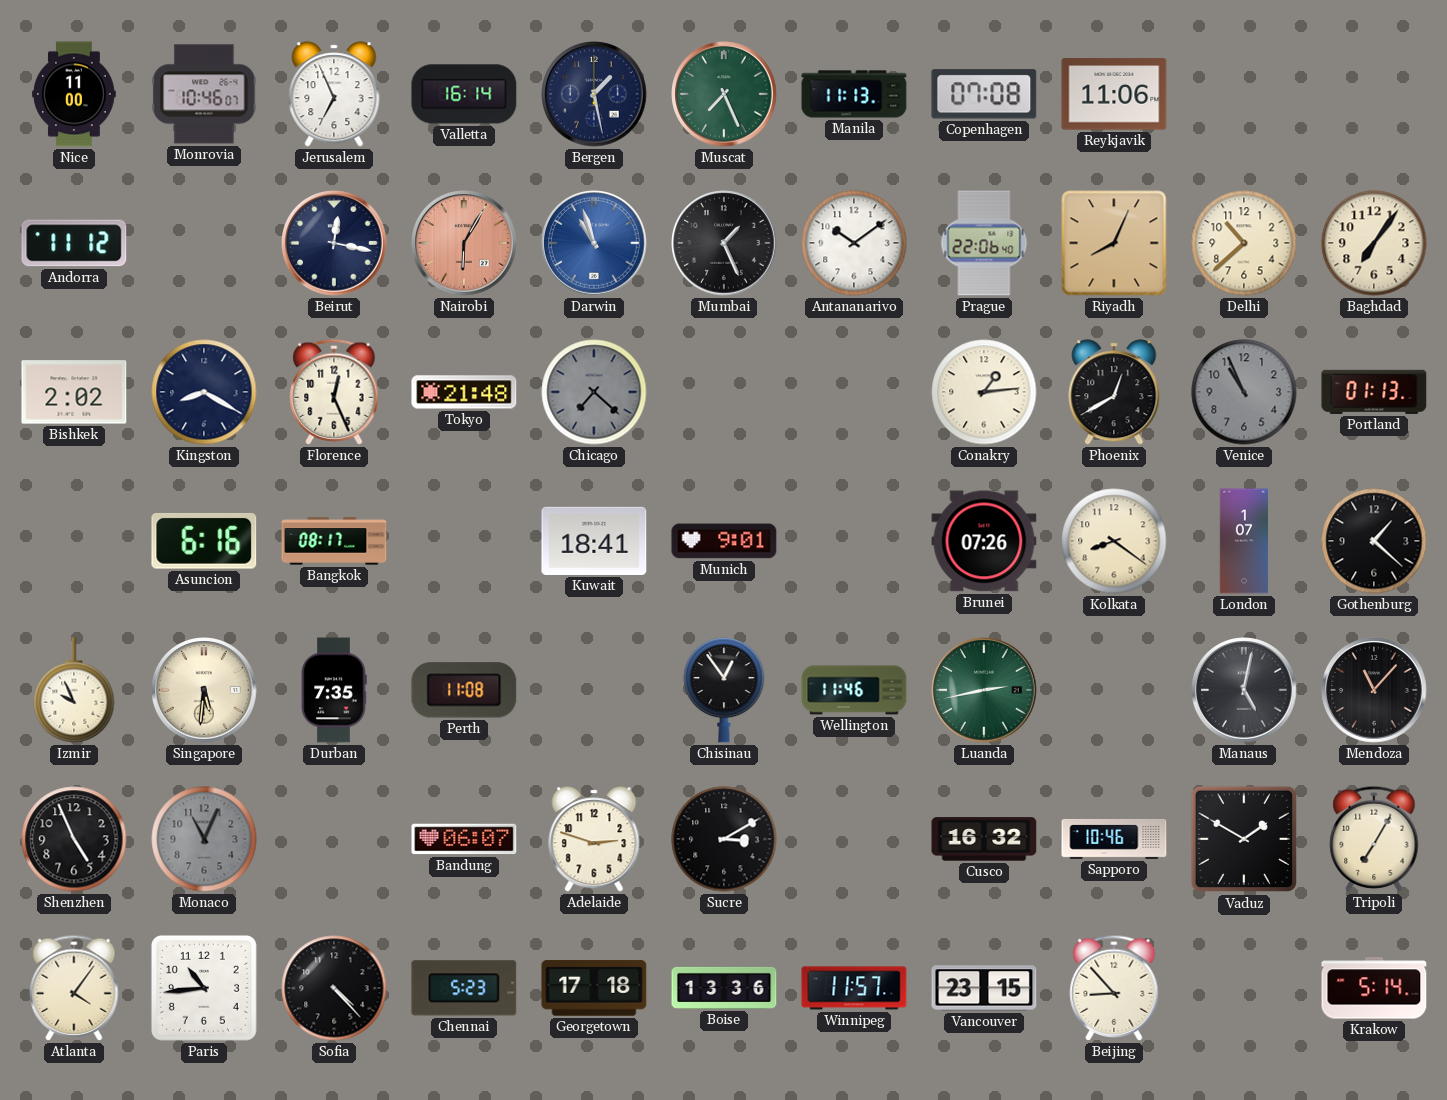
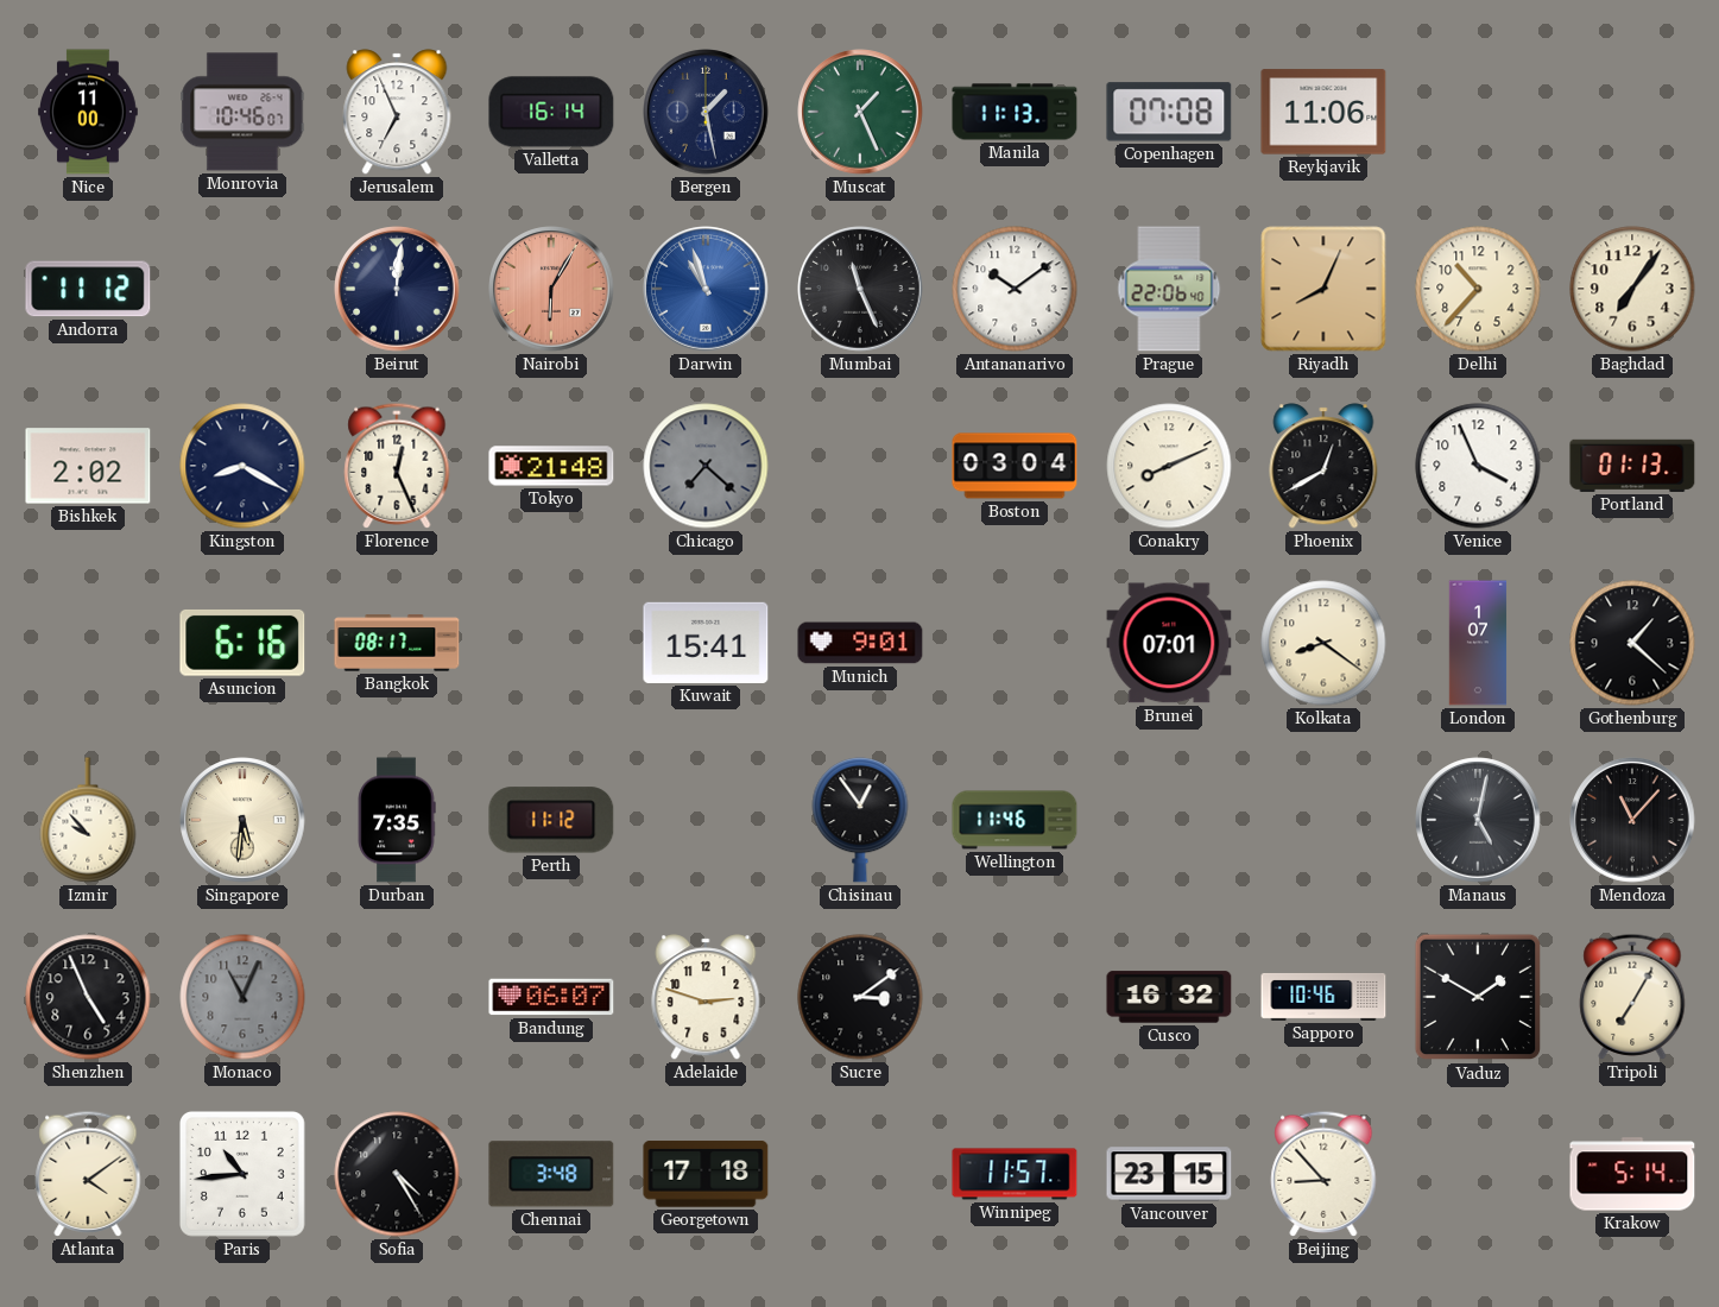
Muscat: 7:26 -> 1:26
Beirut: 12:17 -> 12:01
Mumbai: 1:26 -> 11:26
Delhi: 10:38 -> 10:37
Boston: none -> 03:04
Conakry: 1:14 -> 8:11
Venice: 10:56 -> 3:56
Venice dial: grey -> white
Kuwait: 18:41 -> 15:41
Brunei: 07:26 -> 07:01
Izmir: 9:56 -> 9:53
Perth: 11:08 -> 11:12
Luanda: 2:43 -> none
Sucre: 3:10 -> 3:09
Atlanta: 4:06 -> 4:09
Sofia: 4:23 -> 4:25
Chennai: 5:23 -> 3:48
Boise: 13:36 -> none
